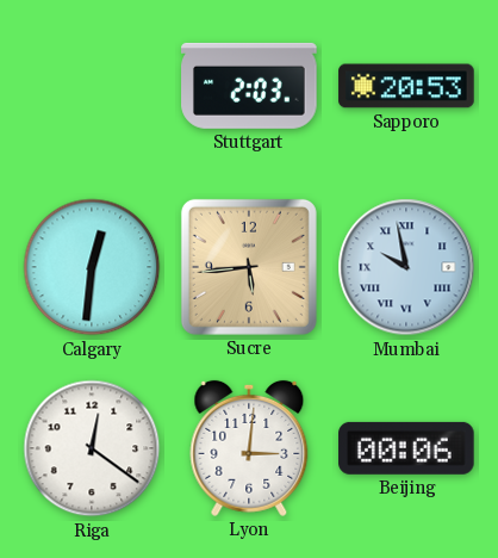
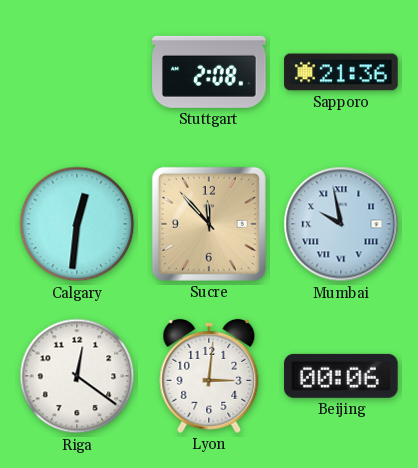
Stuttgart: 2:03 -> 2:08
Sapporo: 20:53 -> 21:36
Sucre: 5:44 -> 11:53
